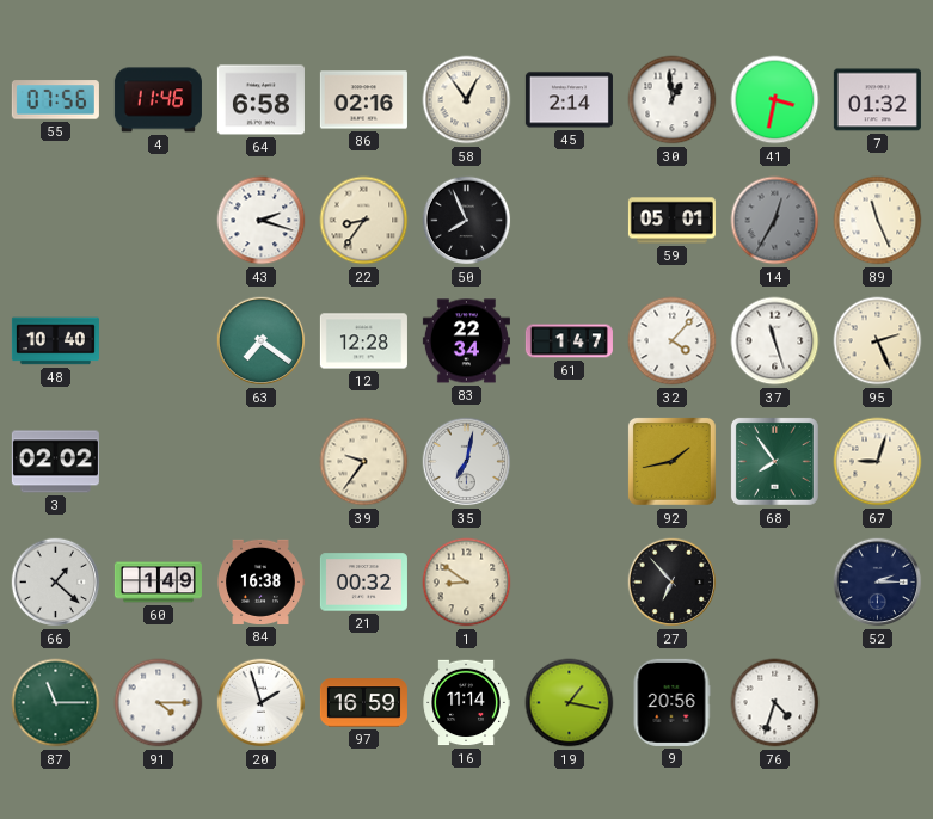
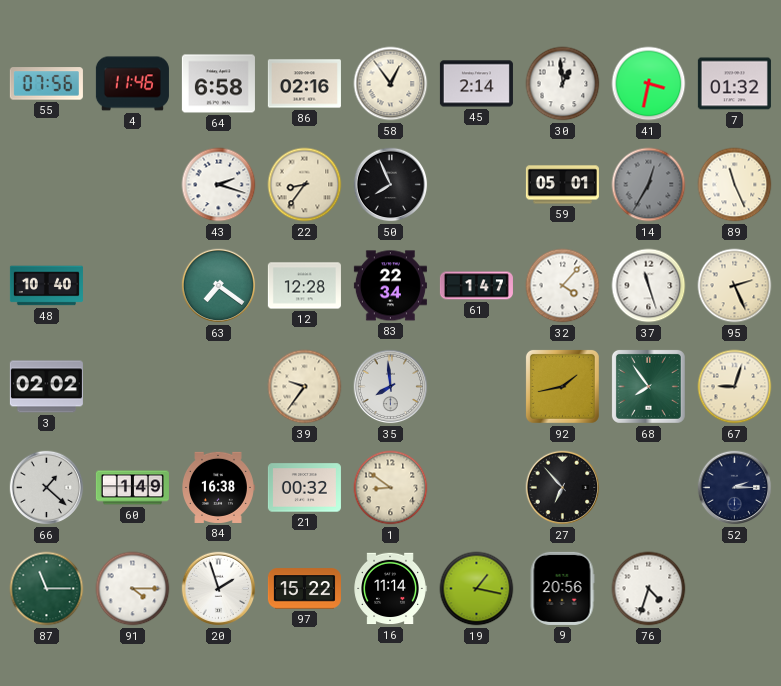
35: 7:02 -> 7:59
97: 16:59 -> 15:22
